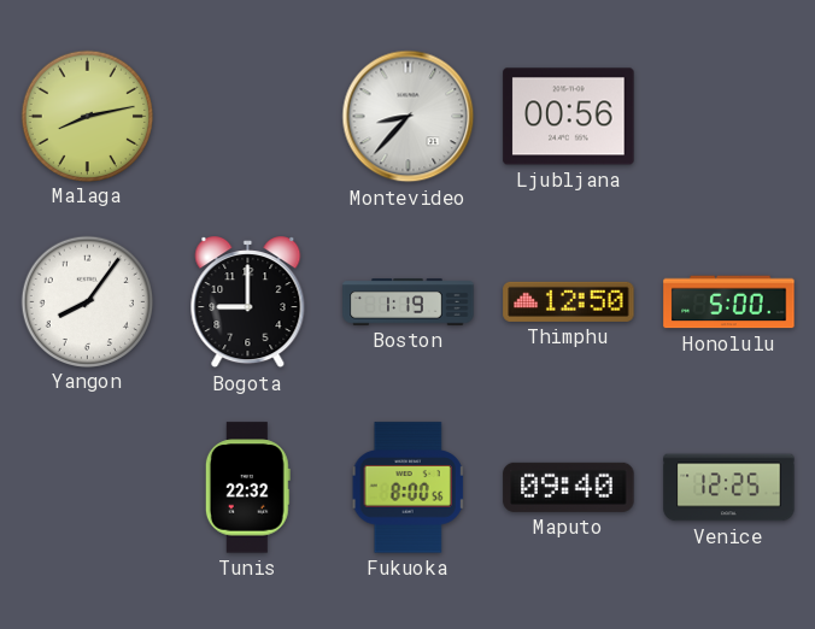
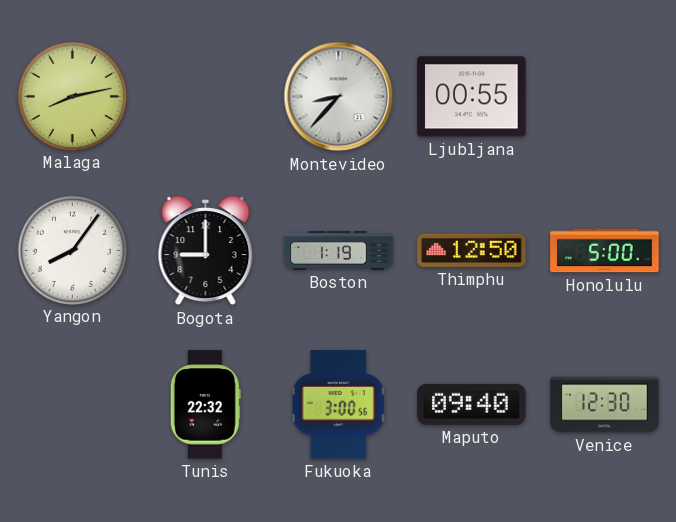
Ljubljana: 00:56 -> 00:55
Fukuoka: 8:00 -> 3:00
Venice: 12:25 -> 12:30
